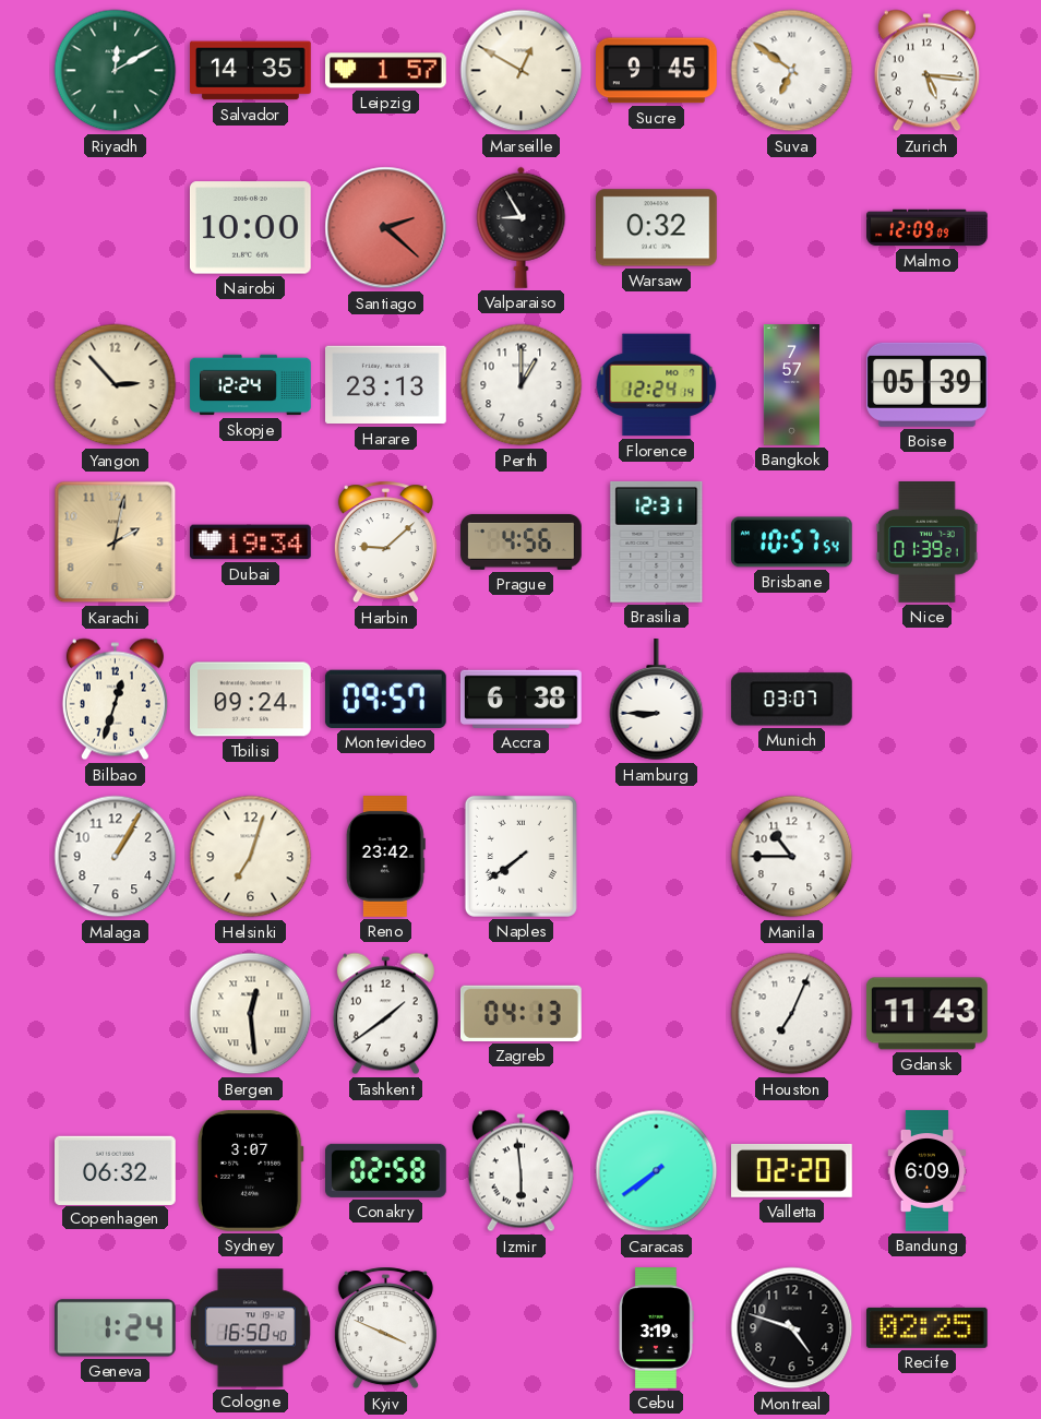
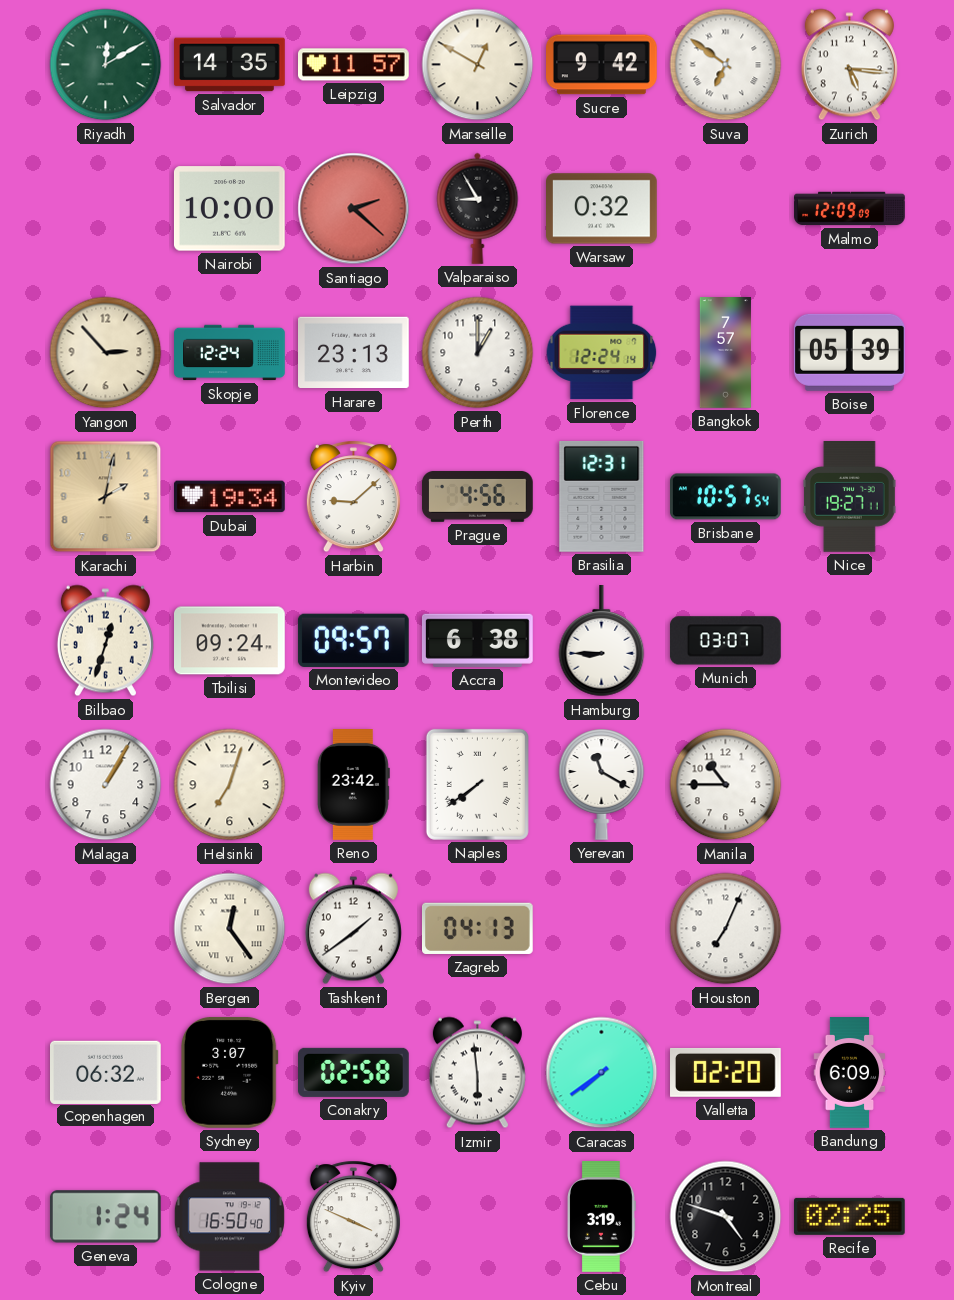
Leipzig: 1:57 -> 11:57
Sucre: 9:45 -> 9:42
Nice: 01:39 -> 19:27
Yerevan: none -> 11:20
Bergen: 12:29 -> 12:24
Gdansk: 11:43 -> none
